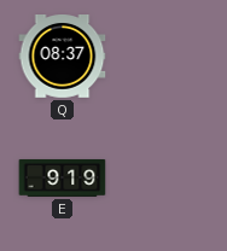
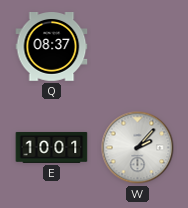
E: 9:19 -> 10:01
W: none -> 2:07
